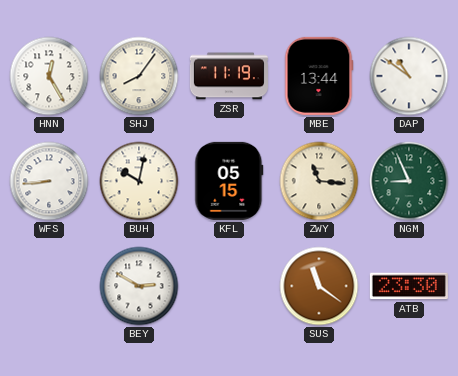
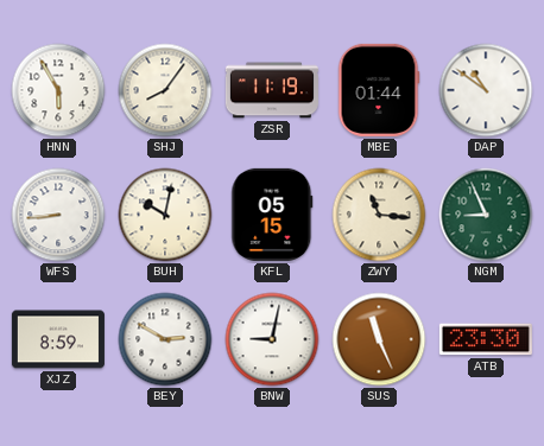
HNN: 12:25 -> 5:55
MBE: 13:44 -> 01:44
XJZ: none -> 8:59
BNW: none -> 9:02
SUS: 11:21 -> 11:26
